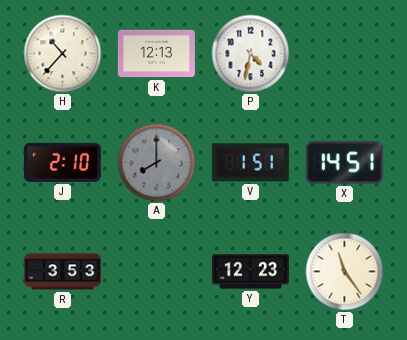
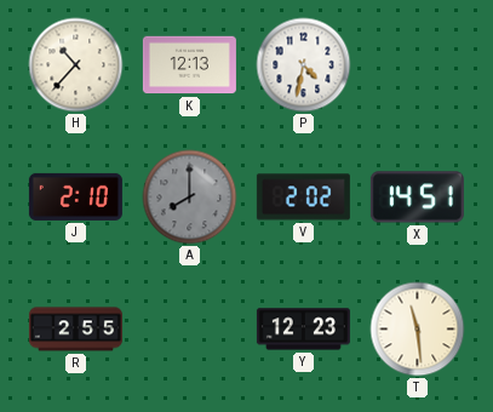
V: 1:51 -> 2:02
R: 3:53 -> 2:55
T: 11:24 -> 11:29
